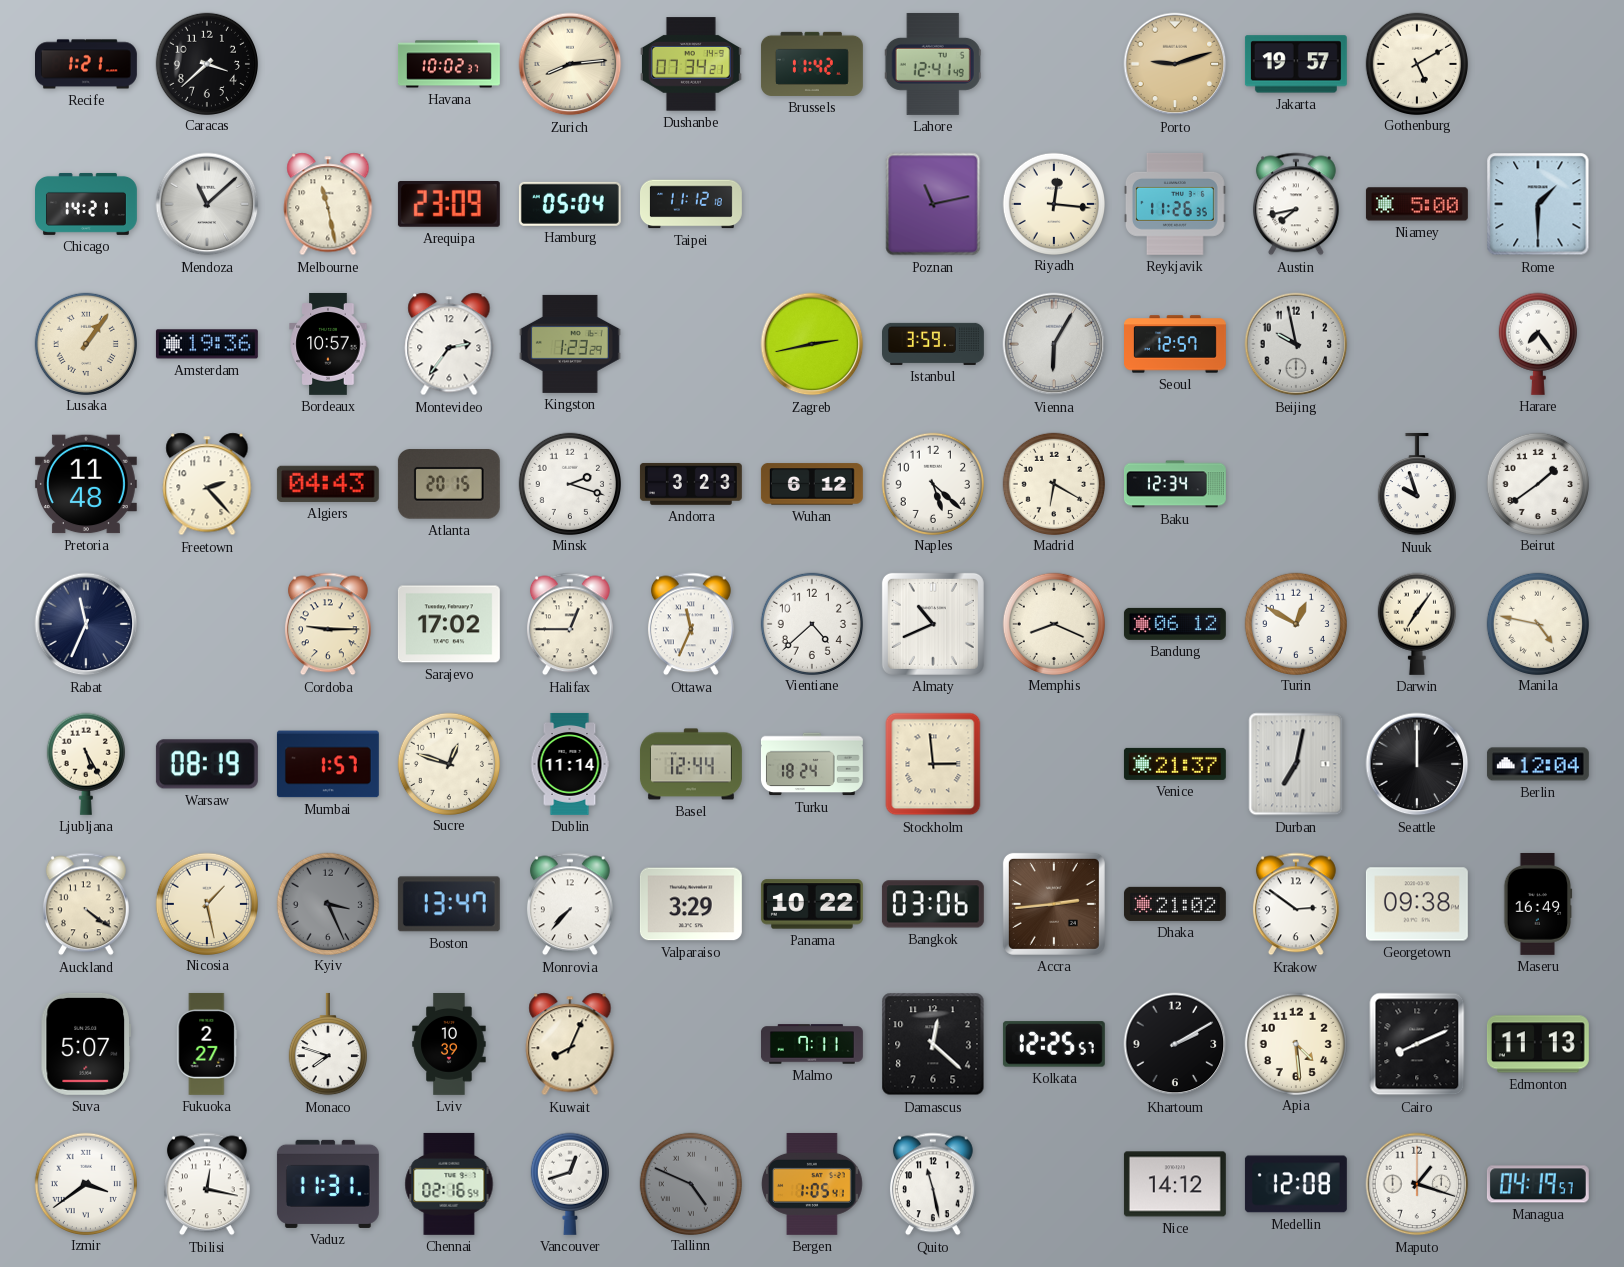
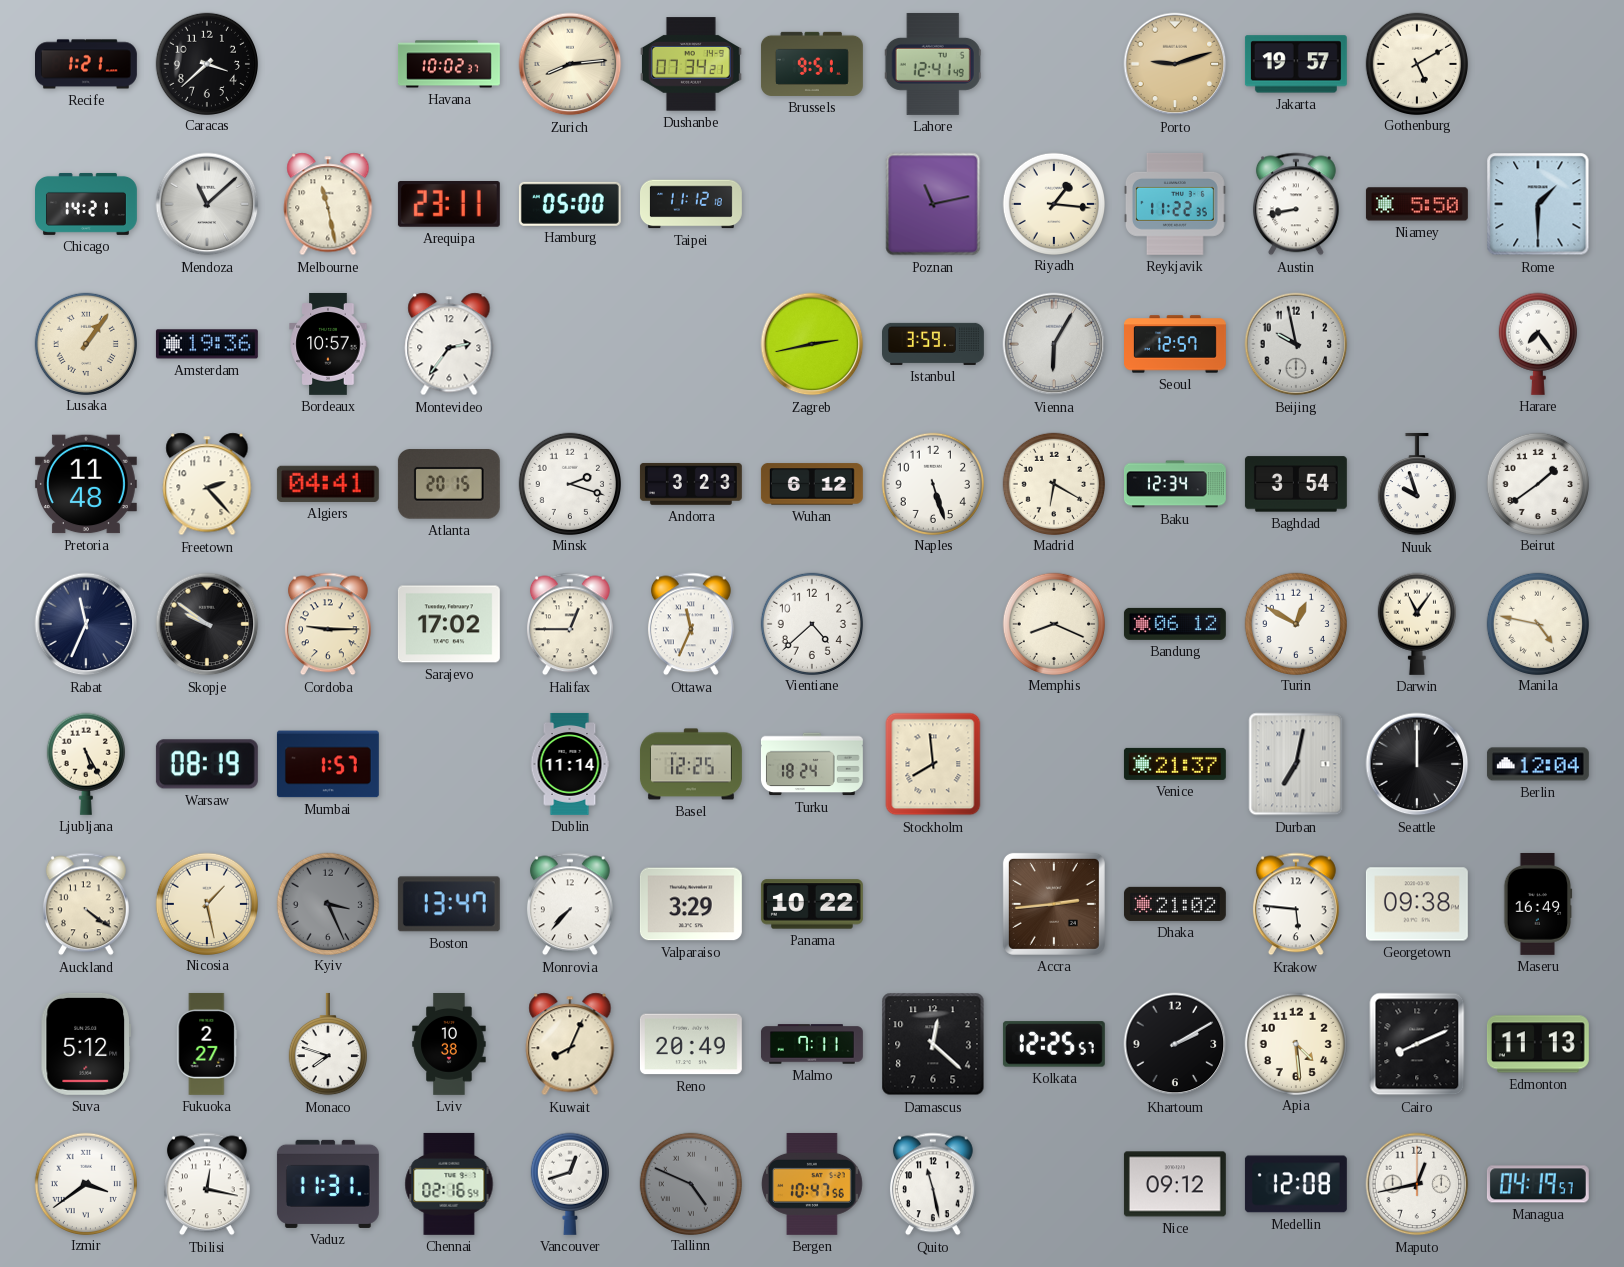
Brussels: 11:42 -> 9:51
Arequipa: 23:09 -> 23:11
Hamburg: 05:04 -> 05:00
Riyadh: 12:16 -> 1:16
Reykjavik: 11:26 -> 11:22
Austin: 7:43 -> 8:43
Niamey: 5:00 -> 5:50
Kingston: 1:23 -> none
Algiers: 04:43 -> 04:41
Naples: 5:22 -> 5:27
Baghdad: none -> 3:54
Skopje: none -> 9:51
Almaty: 10:41 -> none
Darwin: 7:06 -> 11:06
Sucre: 12:48 -> none
Basel: 12:44 -> 12:25
Stockholm: 2:59 -> 7:59
Bangkok: 03:06 -> none
Krakow: 2:51 -> 5:46
Suva: 5:07 -> 5:12
Lviv: 10:39 -> 10:38
Reno: none -> 20:49
Bergen: 1:05 -> 10:47
Nice: 14:12 -> 09:12
Maputo: 1:18 -> 12:43
